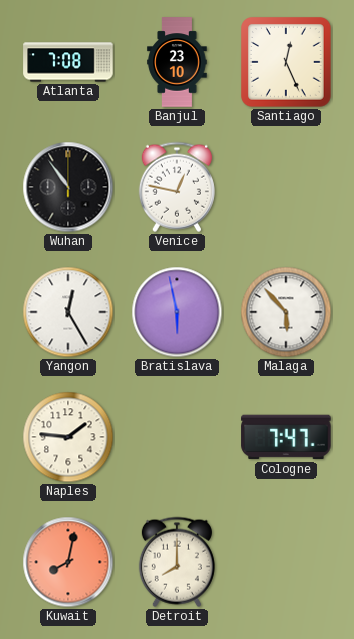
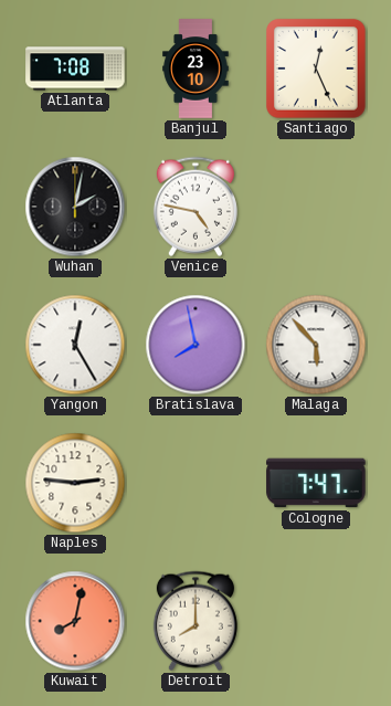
Wuhan: 10:54 -> 2:02
Venice: 12:47 -> 4:47
Bratislava: 5:58 -> 7:58
Naples: 1:46 -> 2:46
